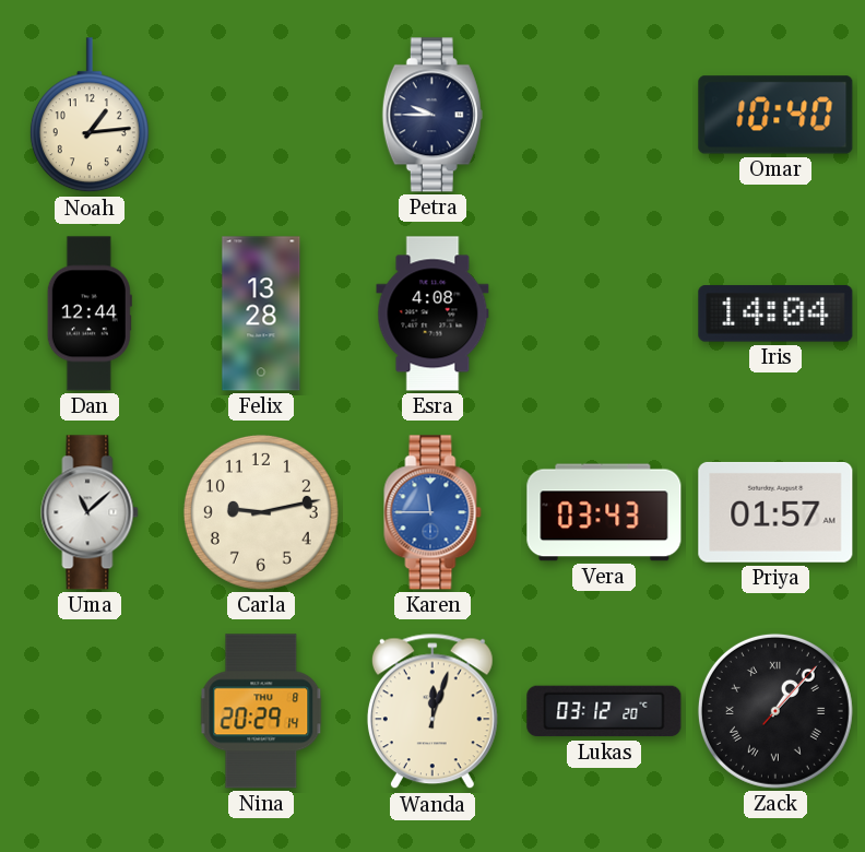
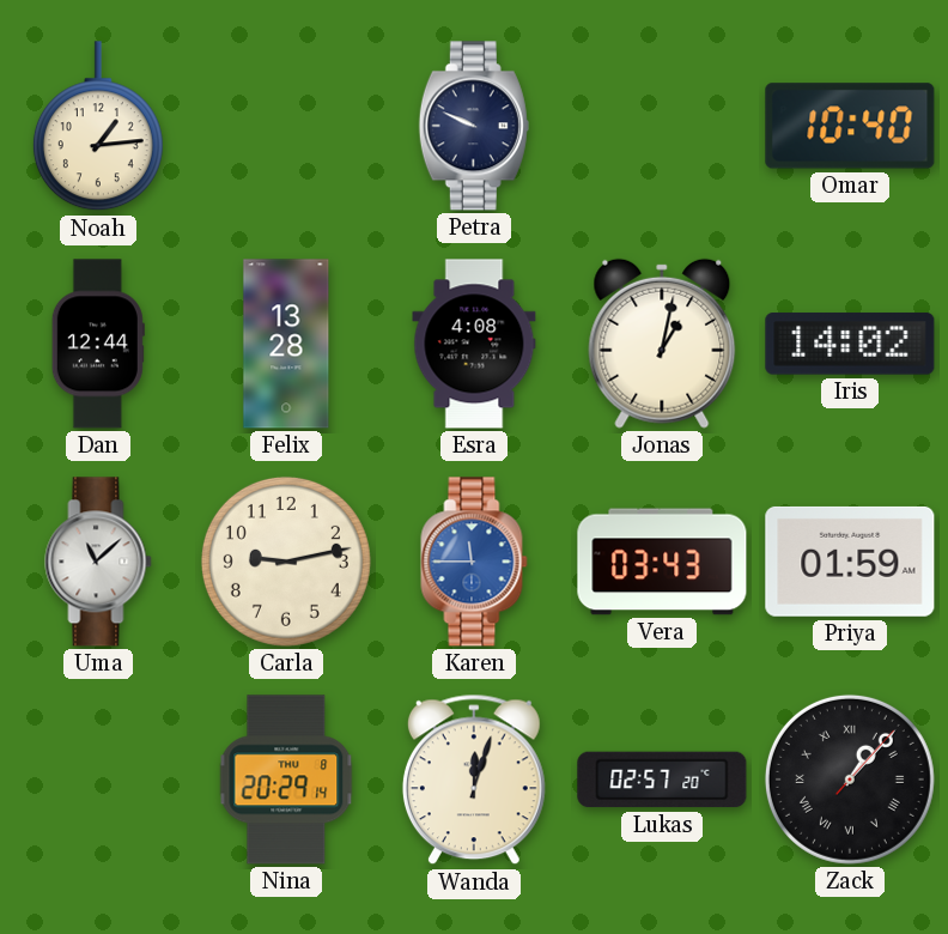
Petra: 9:45 -> 9:49
Jonas: none -> 1:02
Iris: 14:04 -> 14:02
Priya: 01:57 -> 01:59
Lukas: 03:12 -> 02:57
